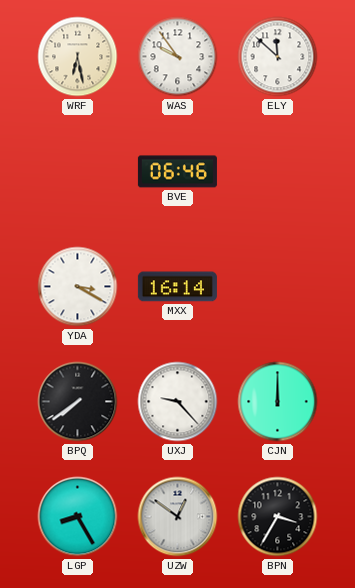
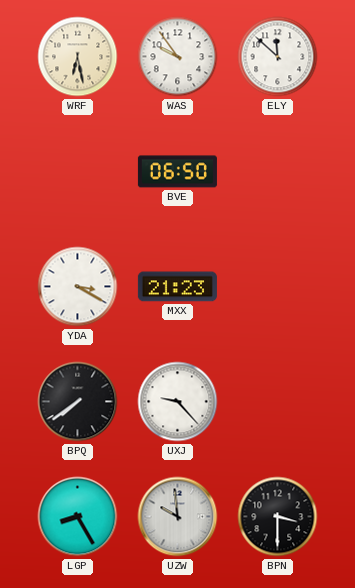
BVE: 06:46 -> 06:50
MXX: 16:14 -> 21:23
CJN: 12:00 -> none
UZW: 12:51 -> 9:59
BPN: 3:35 -> 3:30
